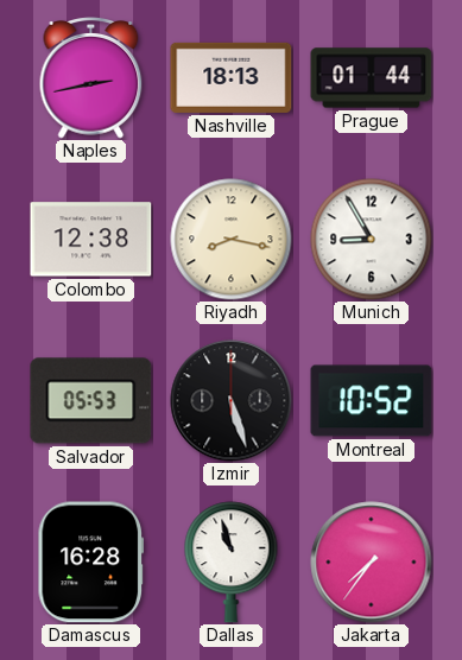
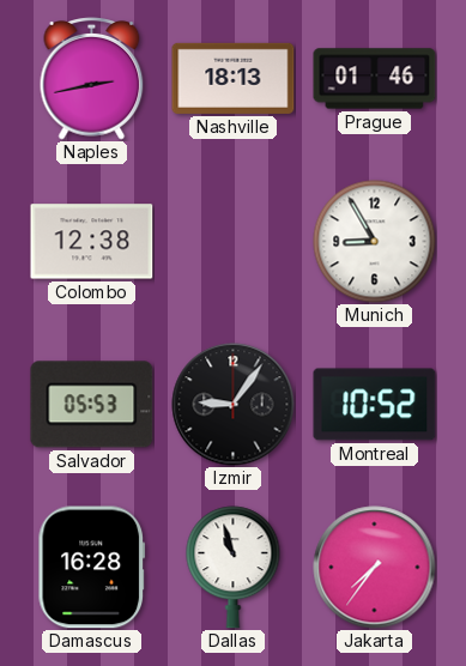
Prague: 01:44 -> 01:46
Riyadh: 8:17 -> none
Izmir: 5:27 -> 9:06
